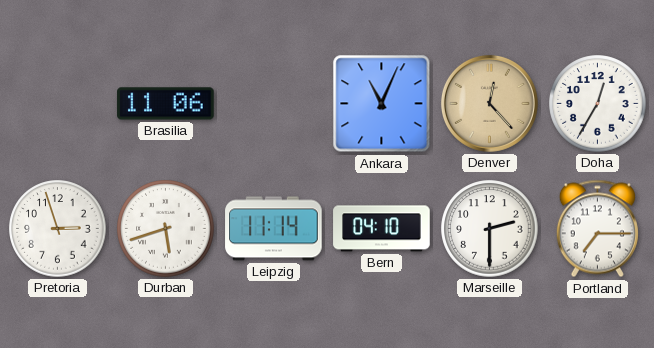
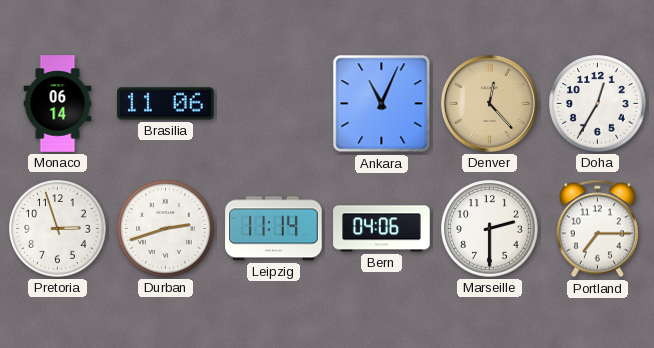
Monaco: none -> 06:14
Durban: 5:42 -> 2:42
Bern: 04:10 -> 04:06
